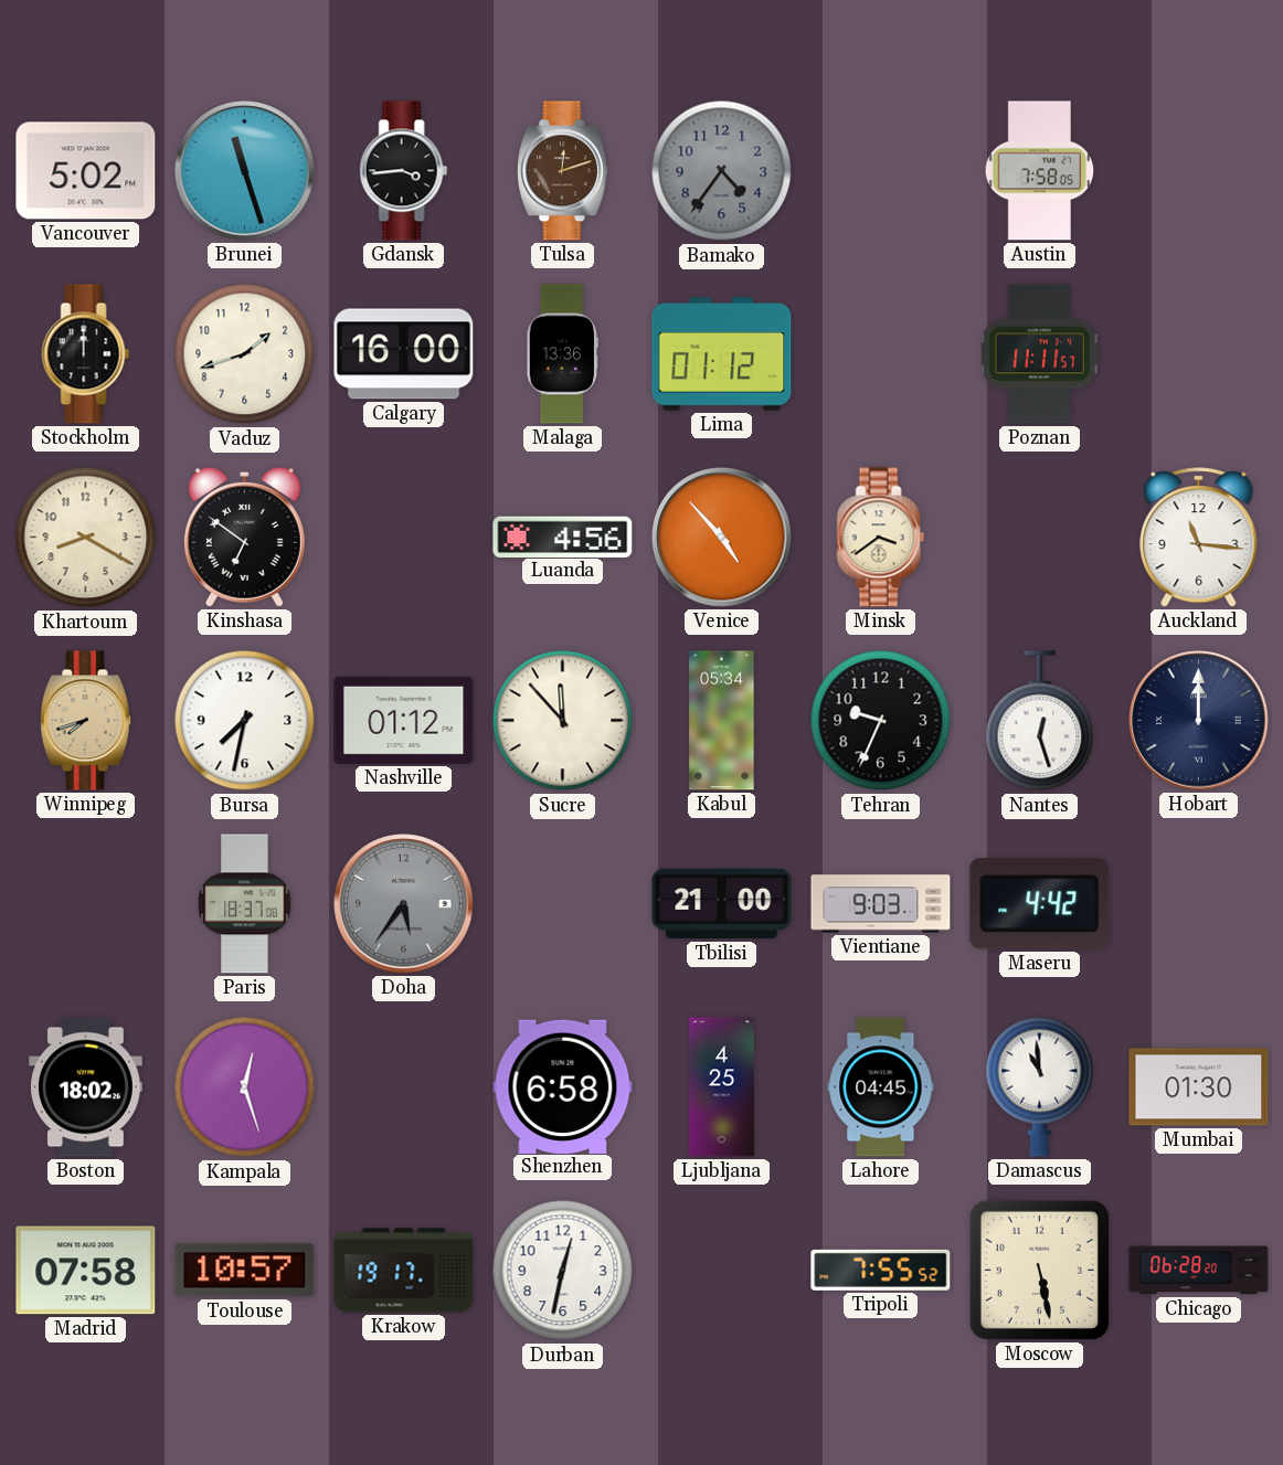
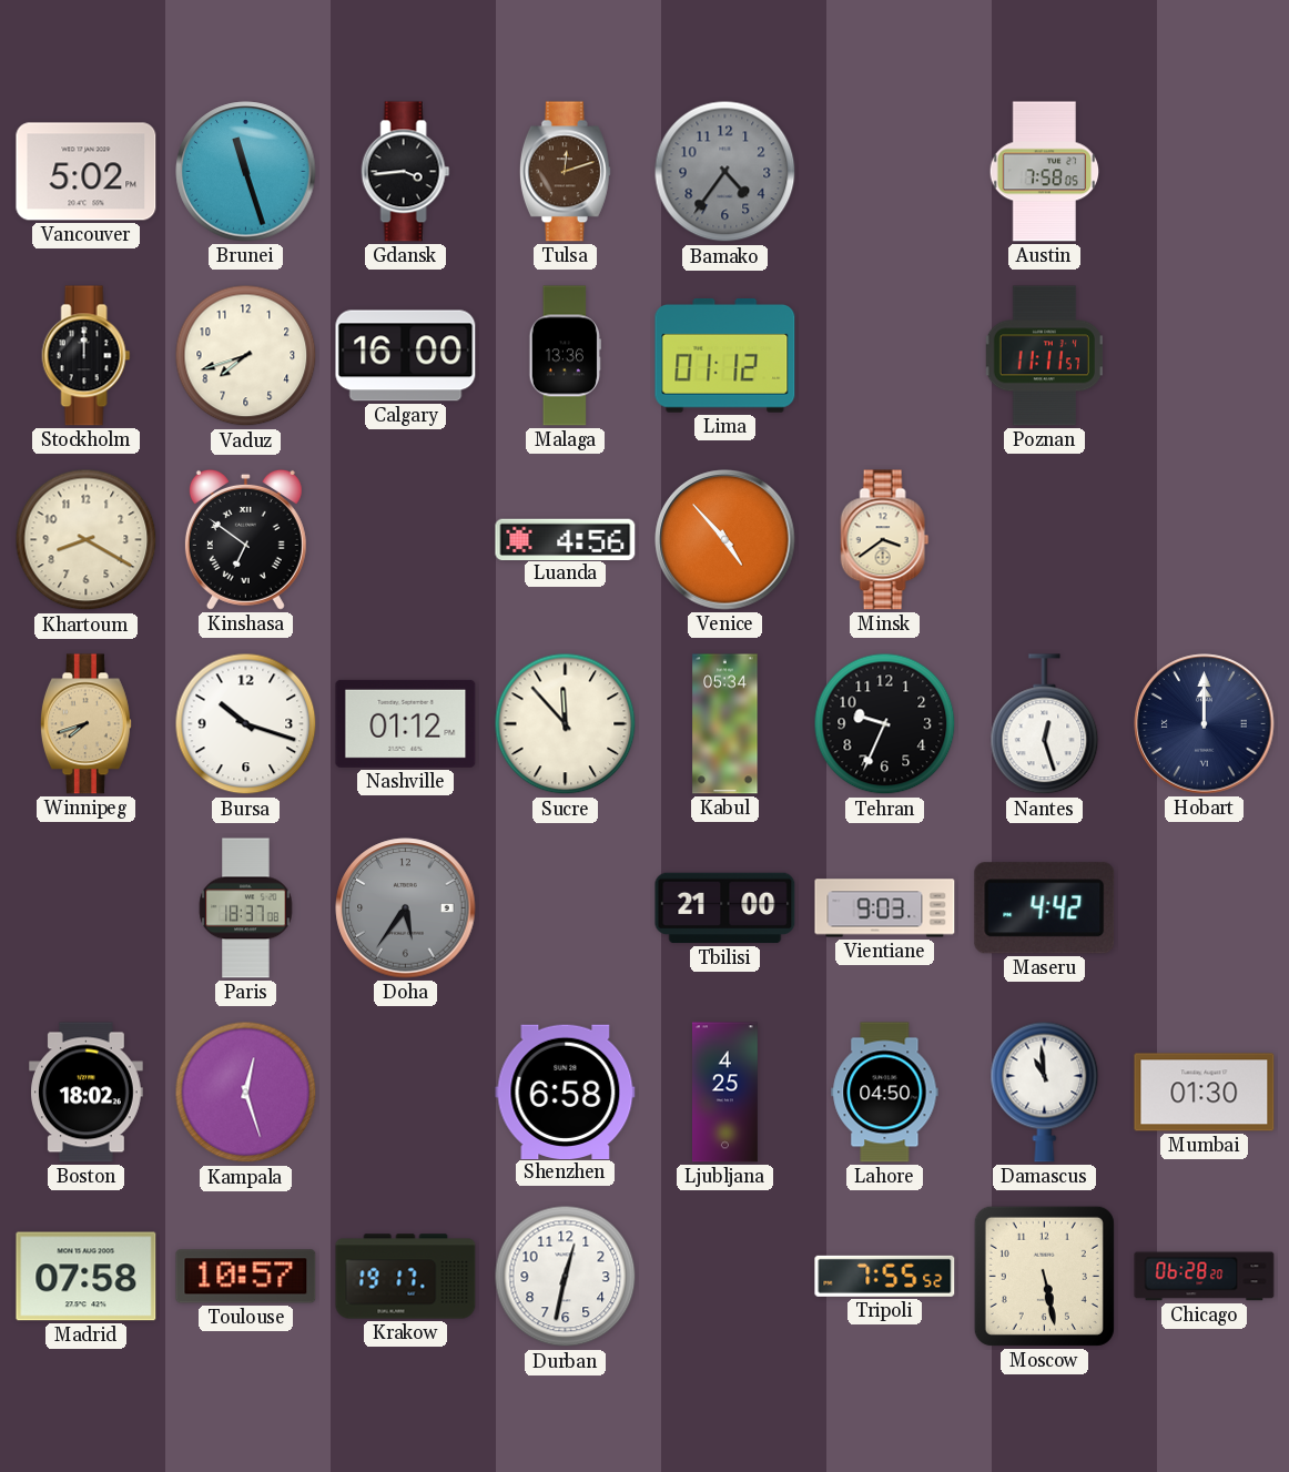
Vaduz: 1:42 -> 7:42
Auckland: 11:16 -> none
Bursa: 7:32 -> 10:18
Lahore: 04:45 -> 04:50
